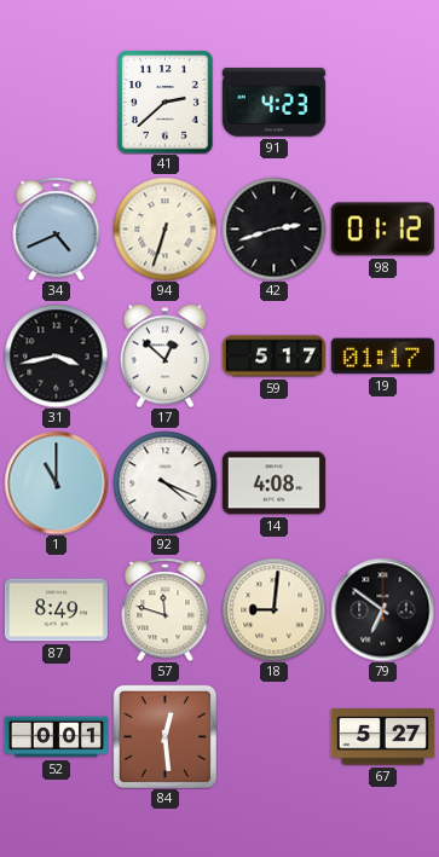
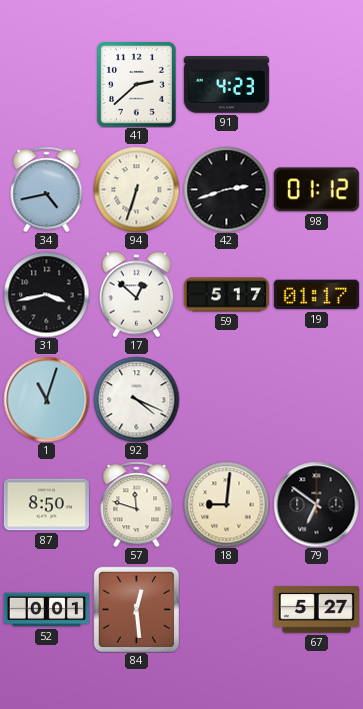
34: 4:41 -> 4:43
1: 11:00 -> 11:03
14: 4:08 -> none
87: 8:49 -> 8:50
